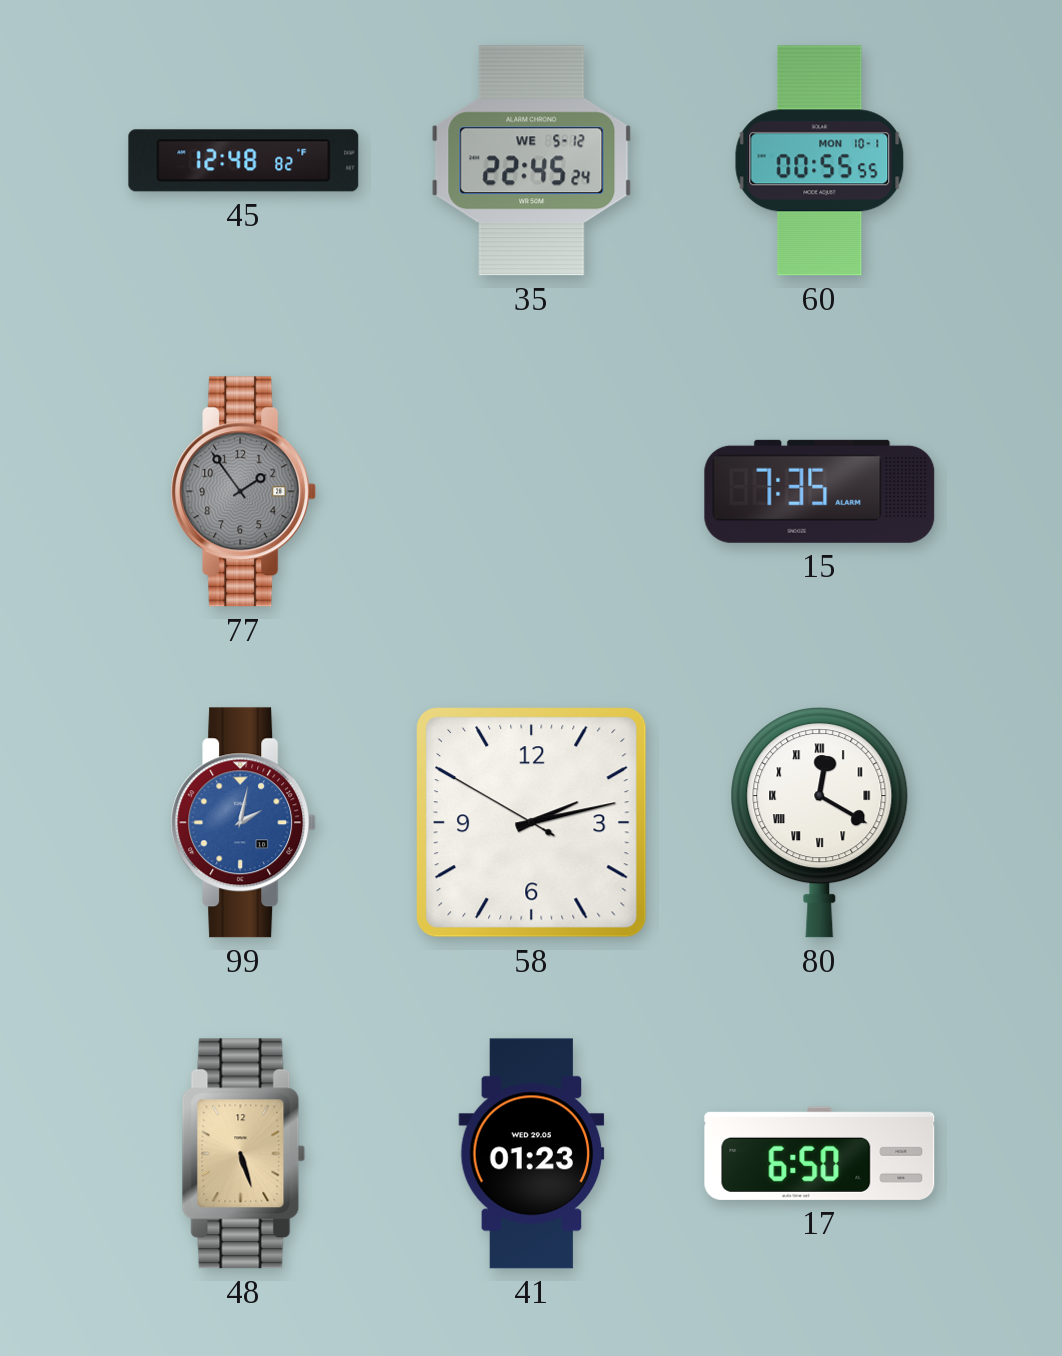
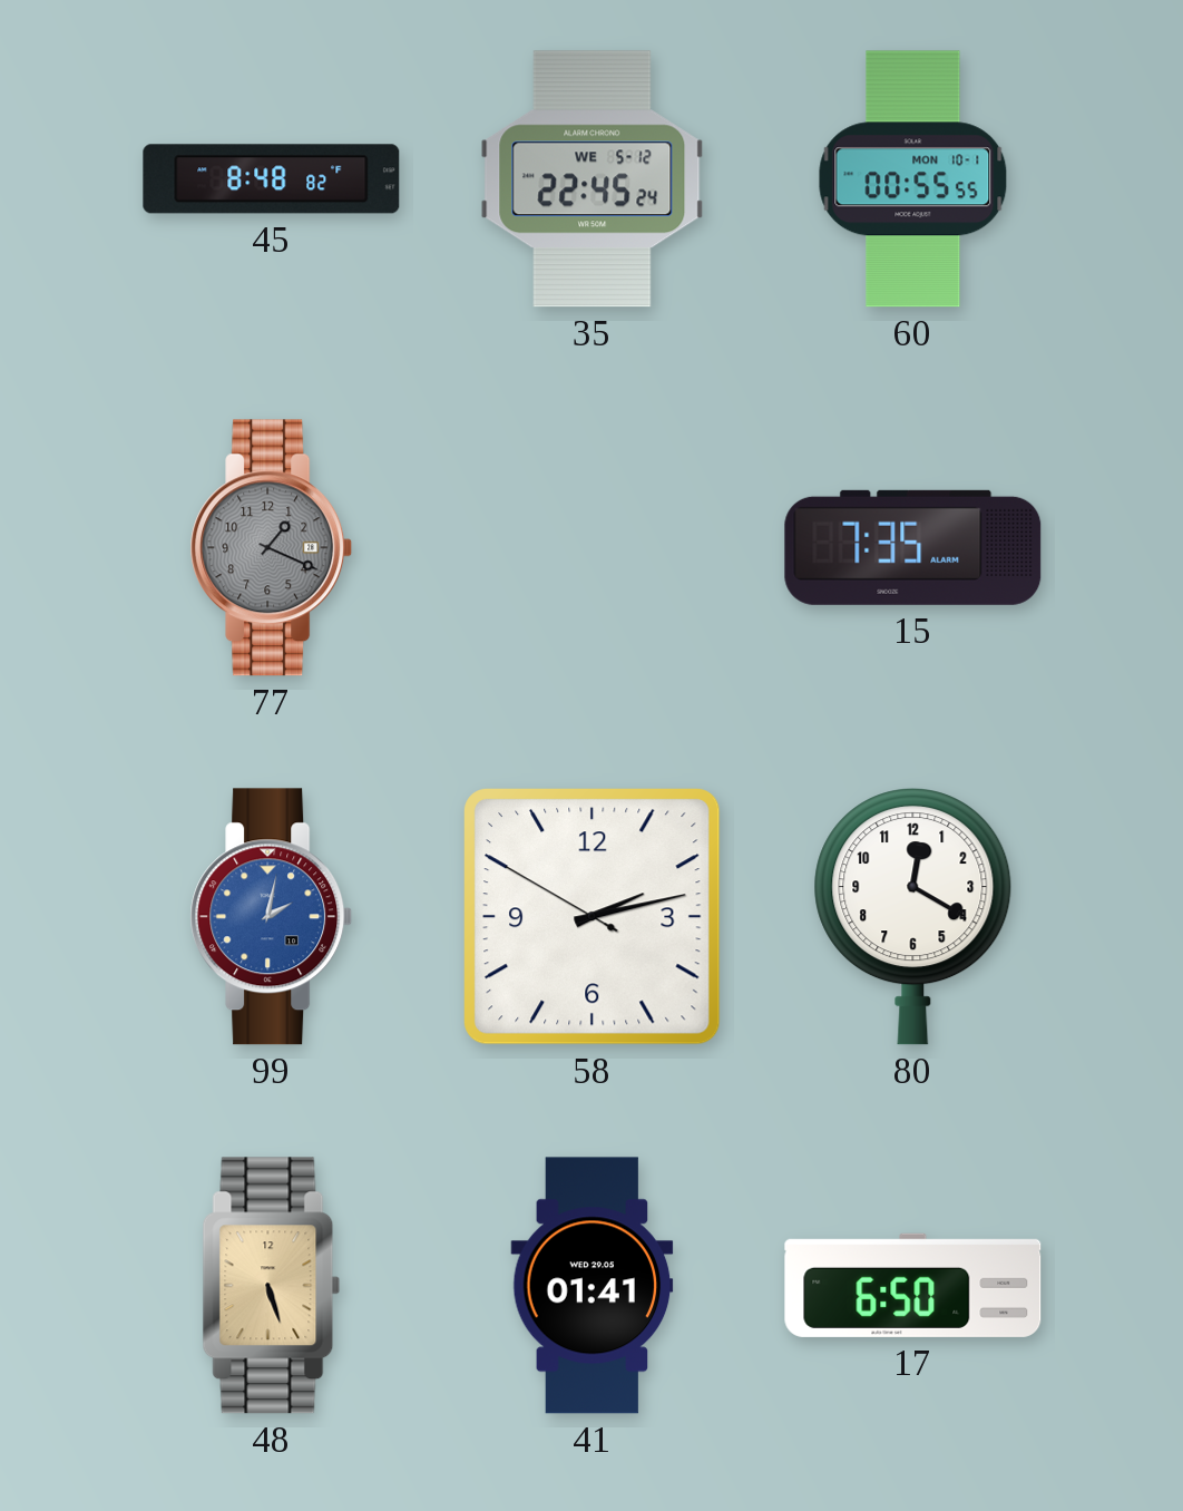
45: 12:48 -> 8:48
77: 1:54 -> 1:19
80 numerals: Roman -> Arabic
41: 01:23 -> 01:41
